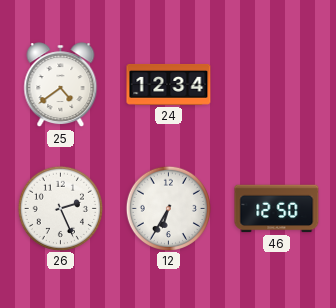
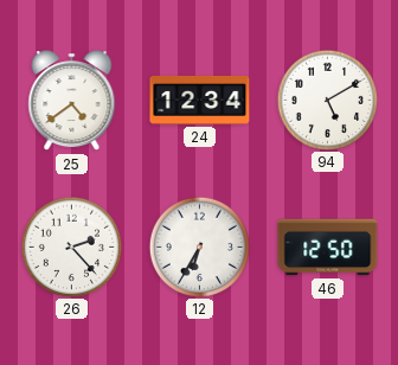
94: none -> 5:10
26: 2:26 -> 2:23
